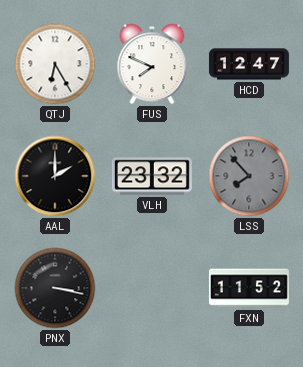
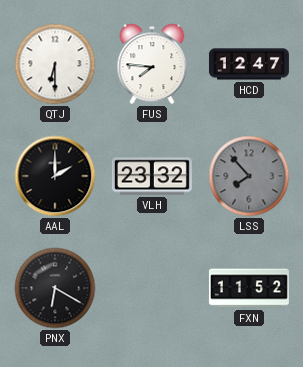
QTJ: 6:25 -> 6:30
FUS: 7:49 -> 7:46
PNX: 3:17 -> 6:20
